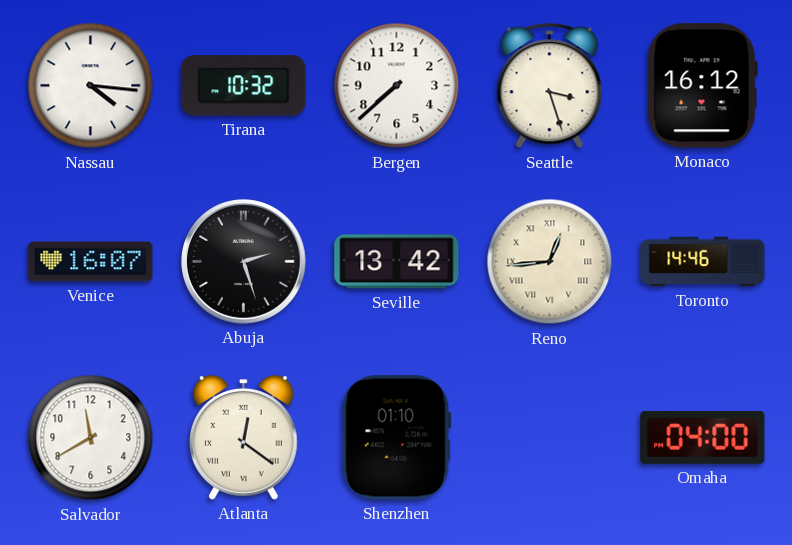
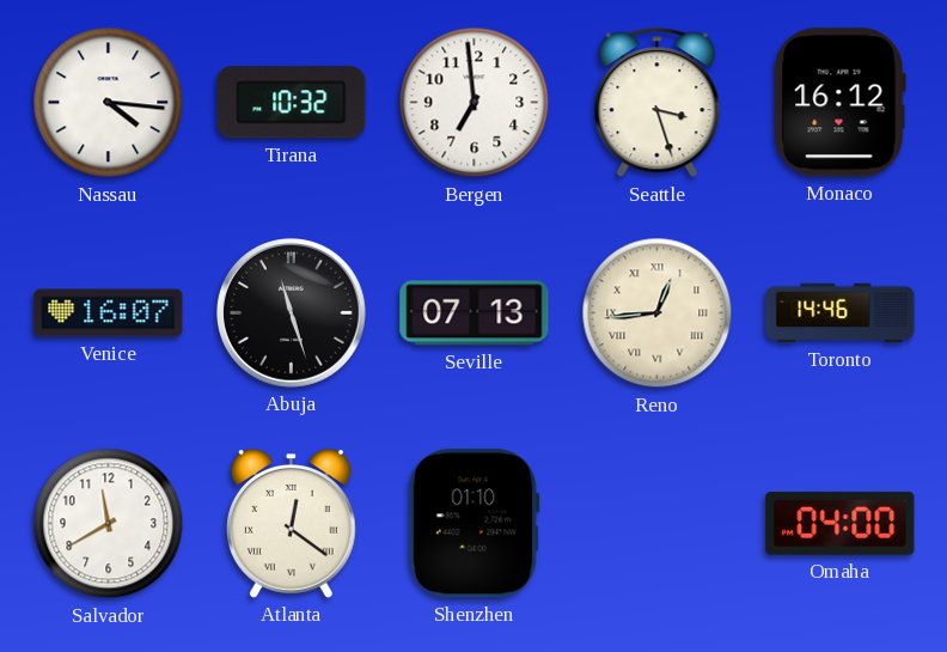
Bergen: 7:38 -> 6:59
Abuja: 2:27 -> 11:27
Seville: 13:42 -> 07:13
